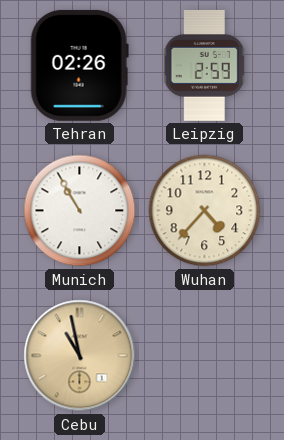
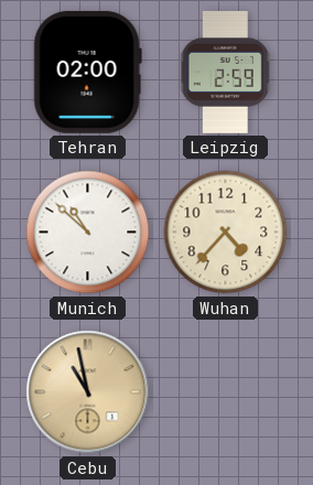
Tehran: 02:26 -> 02:00
Munich: 10:55 -> 10:52
